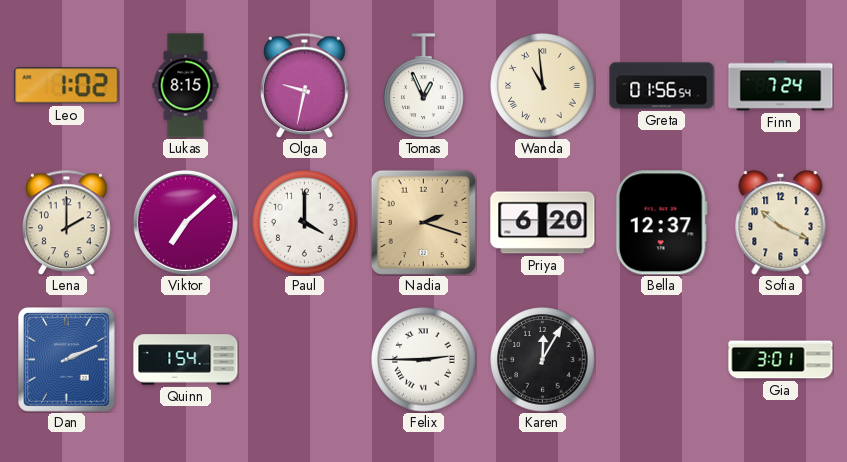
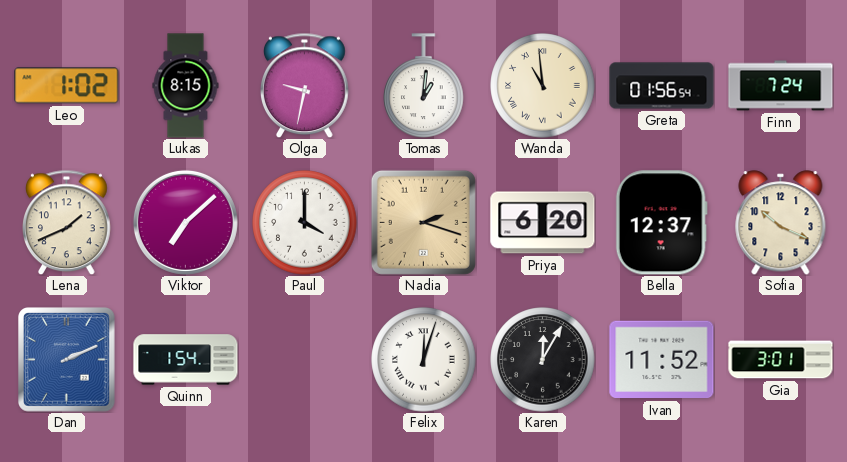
Tomas: 12:56 -> 1:01
Lena: 2:00 -> 1:41
Felix: 2:45 -> 12:03
Ivan: none -> 11:52
